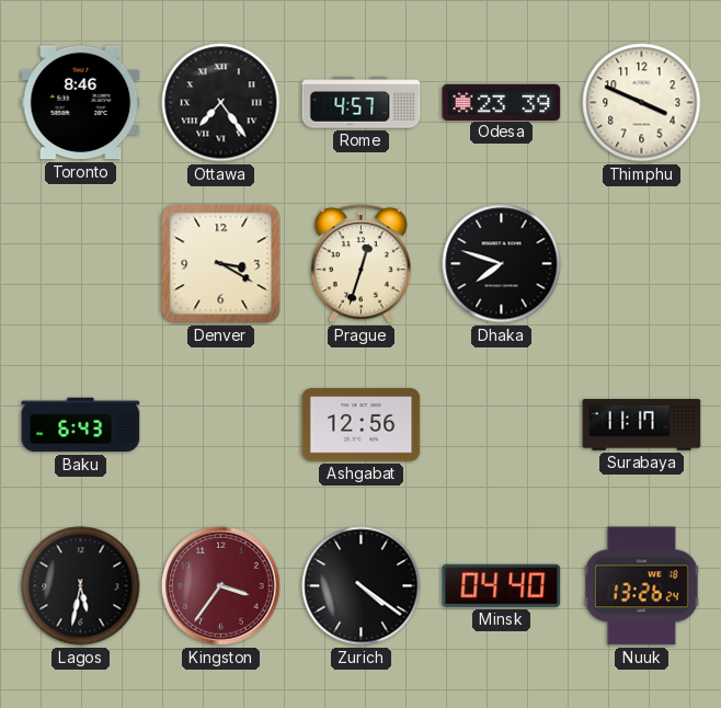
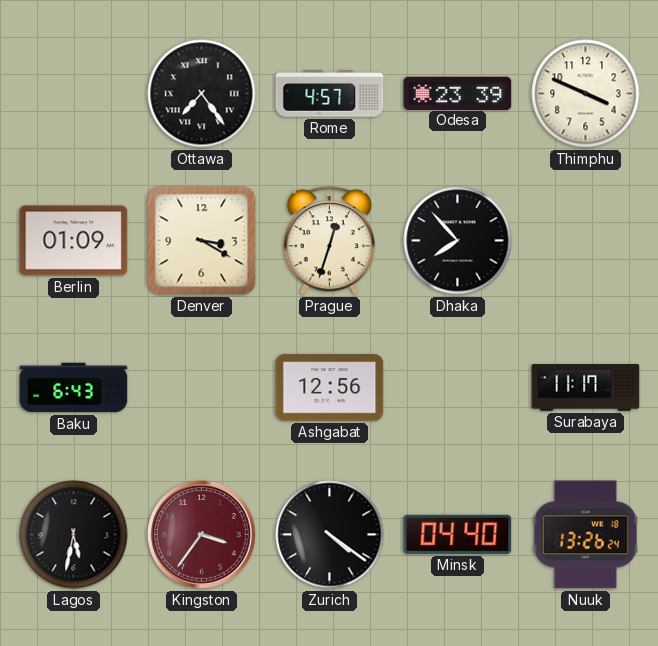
Toronto: 8:46 -> none
Berlin: none -> 01:09
Dhaka: 7:48 -> 7:53
